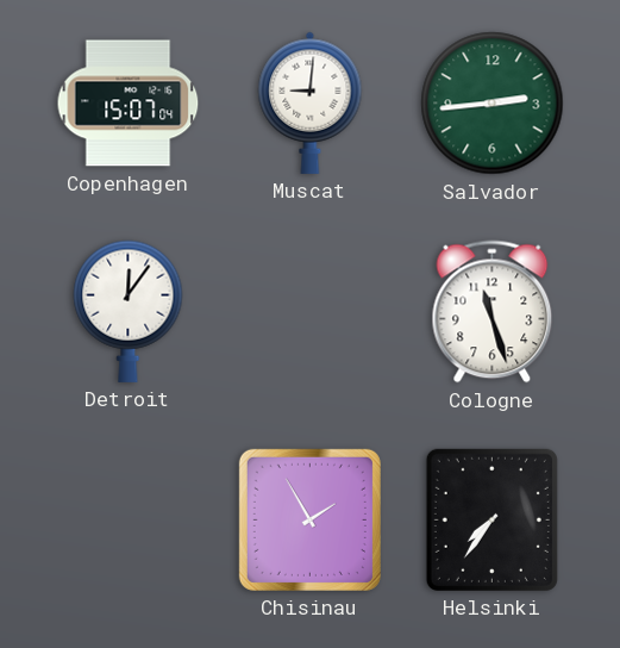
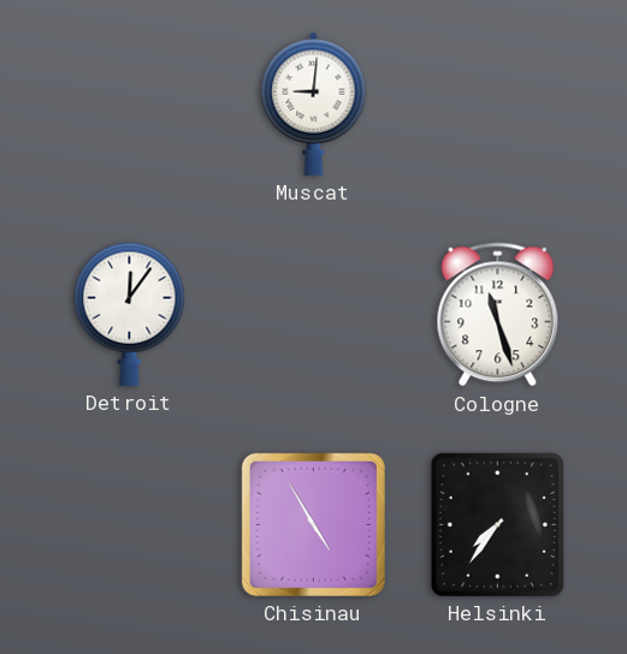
Copenhagen: 15:07 -> none
Salvador: 2:44 -> none
Chisinau: 1:55 -> 4:55
